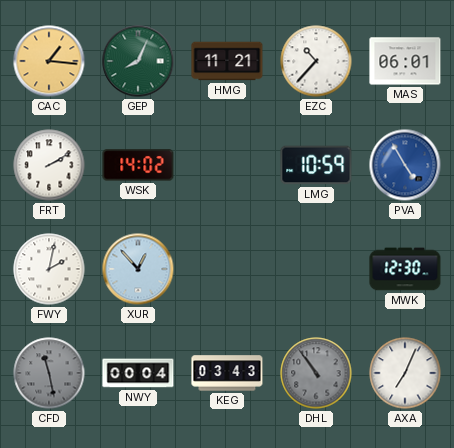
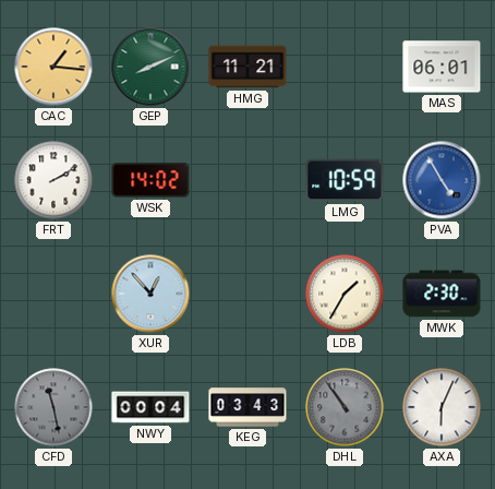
GEP: 8:04 -> 8:11
EZC: 10:37 -> none
FWY: 2:02 -> none
LDB: none -> 1:35
MWK: 12:30 -> 2:30
AXA: 7:04 -> 6:04
